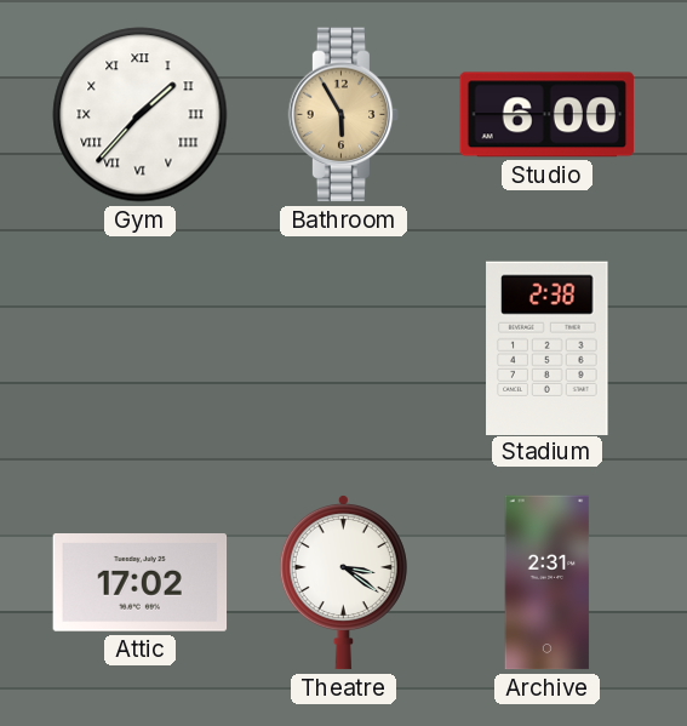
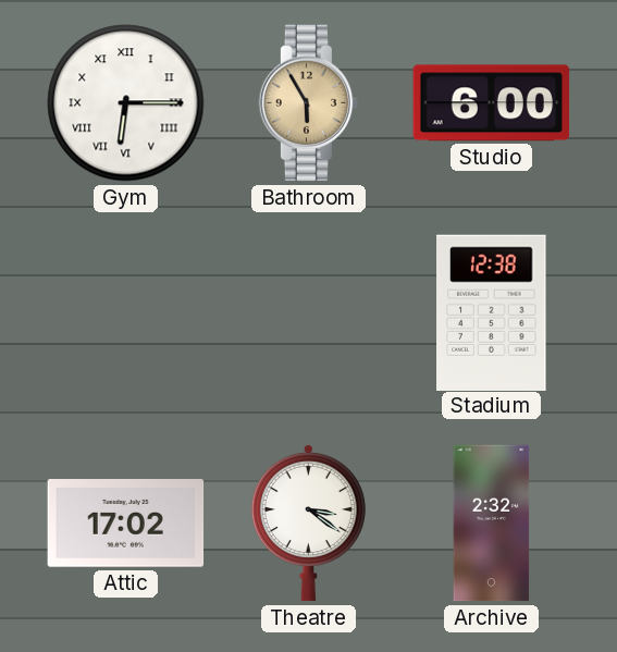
Gym: 1:37 -> 6:15
Stadium: 2:38 -> 12:38
Archive: 2:31 -> 2:32
